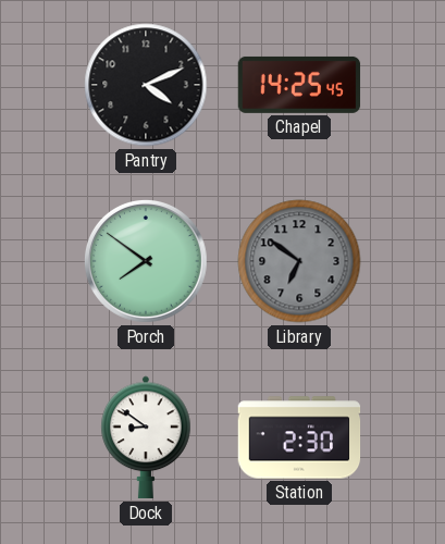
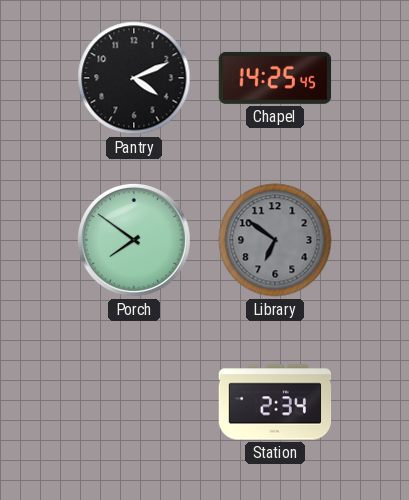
Dock: 8:51 -> none
Station: 2:30 -> 2:34
